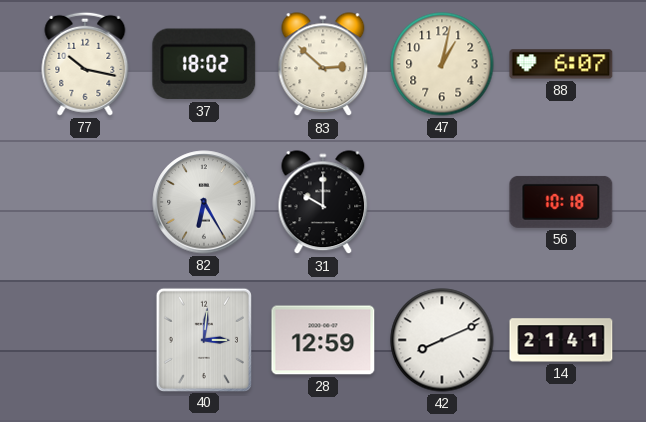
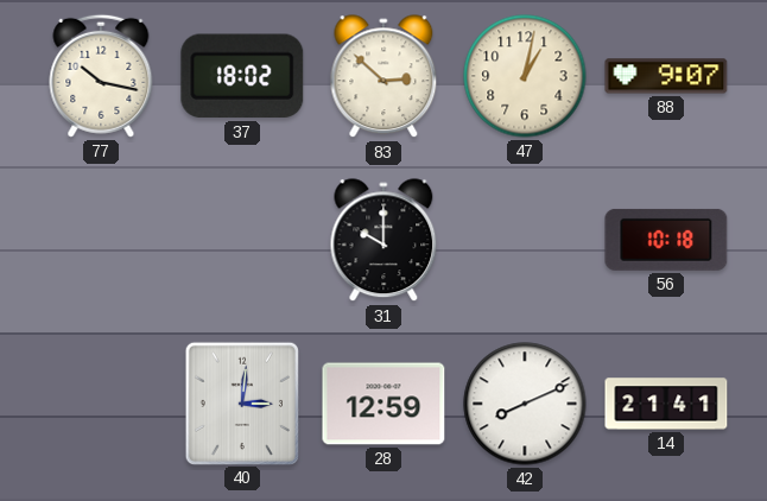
88: 6:07 -> 9:07
82: 6:25 -> none
